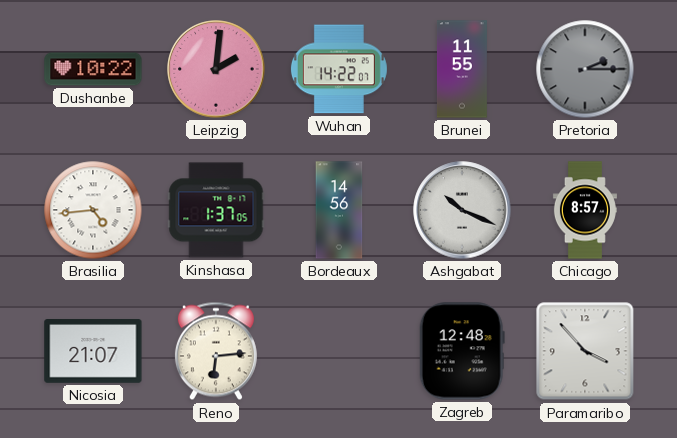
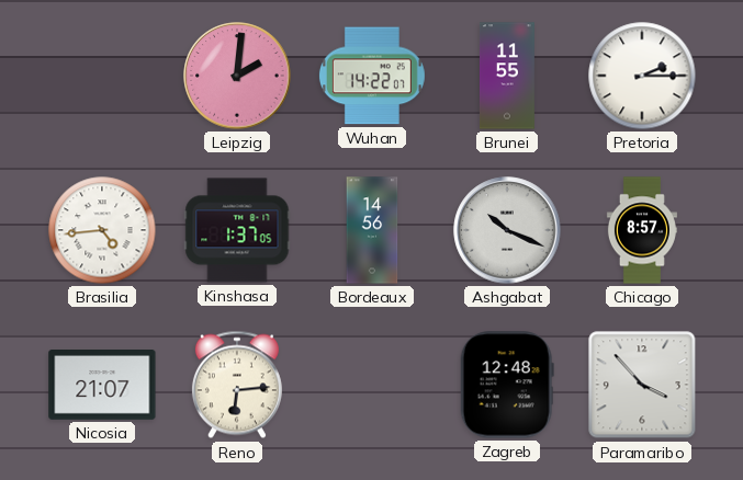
Dushanbe: 10:22 -> none
Pretoria dial: grey -> white
